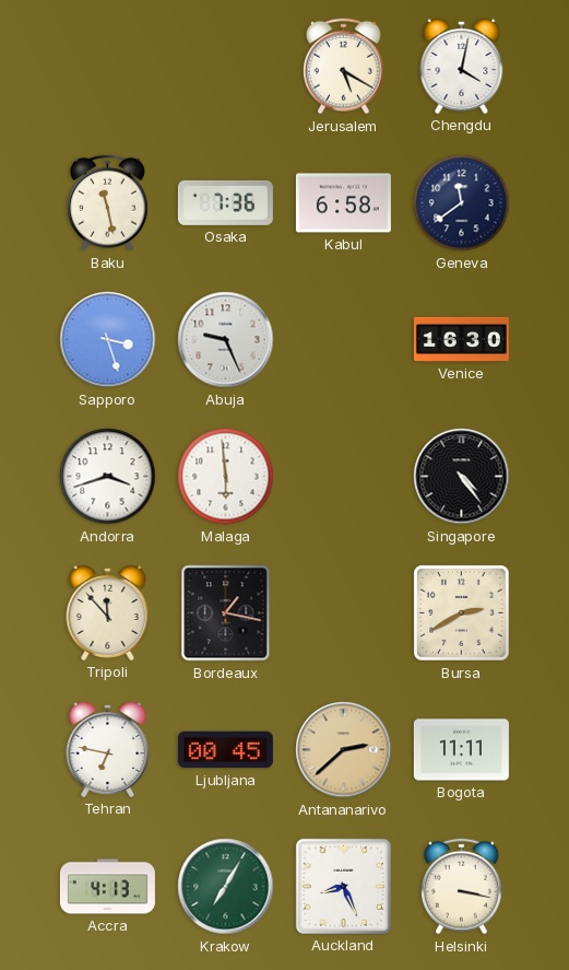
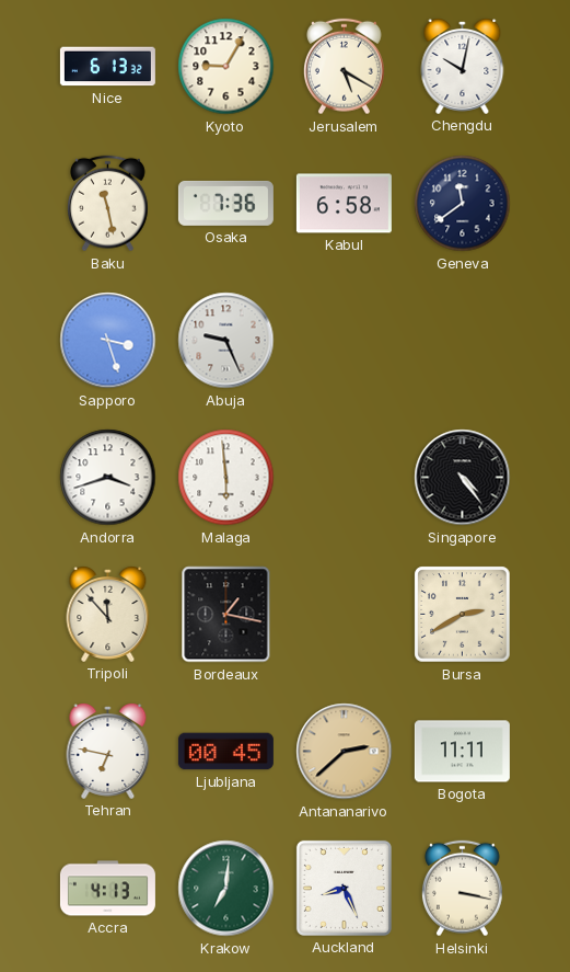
Nice: none -> 6:13
Kyoto: none -> 9:05
Chengdu: 4:02 -> 10:02
Venice: 16:30 -> none
Krakow: 7:05 -> 7:01
